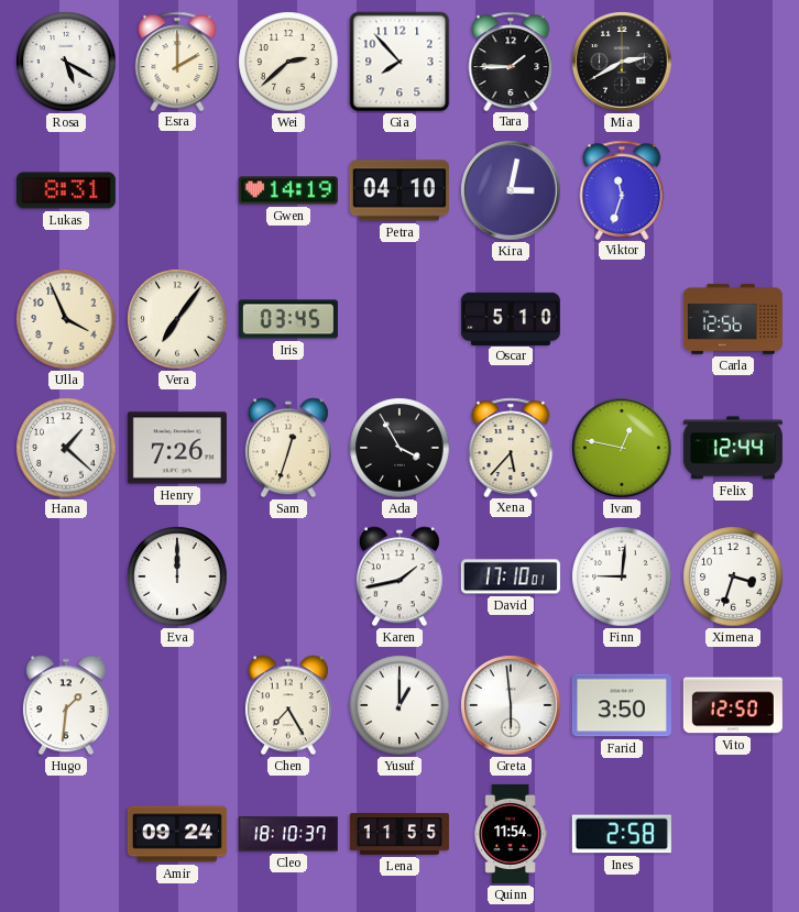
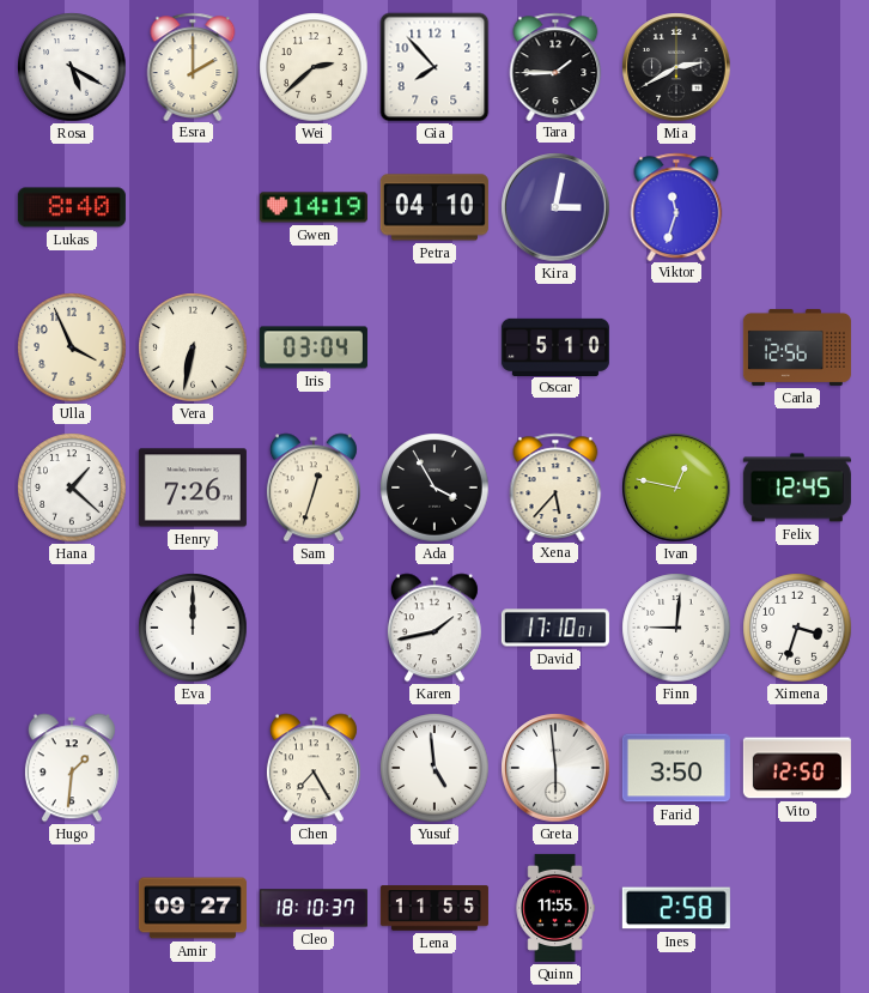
Lukas: 8:31 -> 8:40
Vera: 7:06 -> 6:32
Iris: 03:45 -> 03:04
Felix: 12:44 -> 12:45
Yusuf: 1:00 -> 4:59
Amir: 09:24 -> 09:27
Quinn: 11:54 -> 11:55
